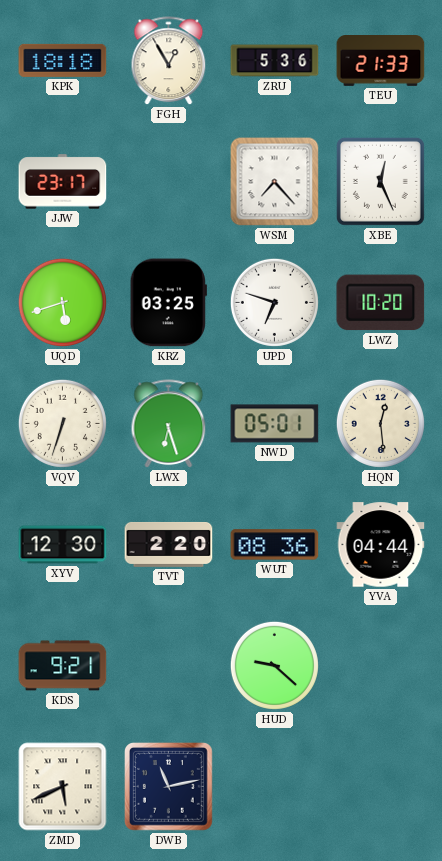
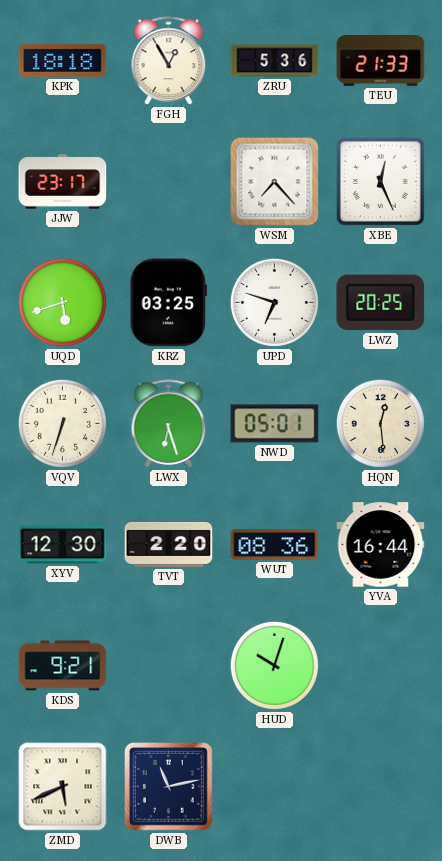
LWZ: 10:20 -> 20:25
YVA: 04:44 -> 16:44
HUD: 9:22 -> 10:03
